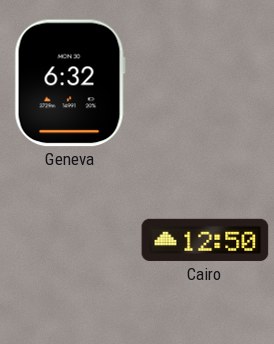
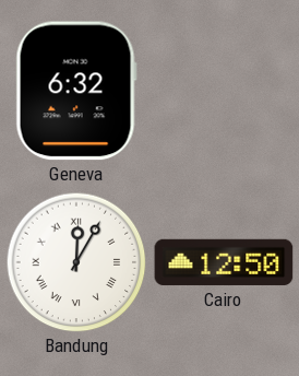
Bandung: none -> 12:05
